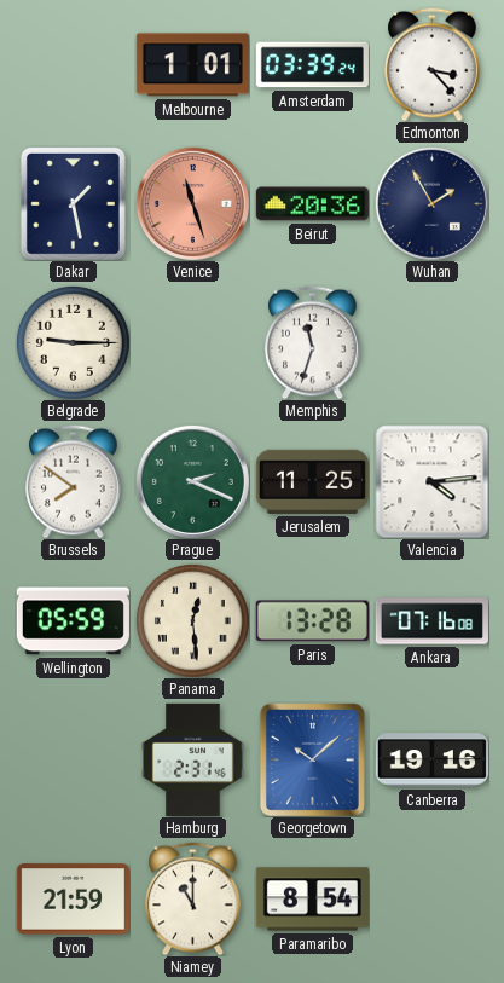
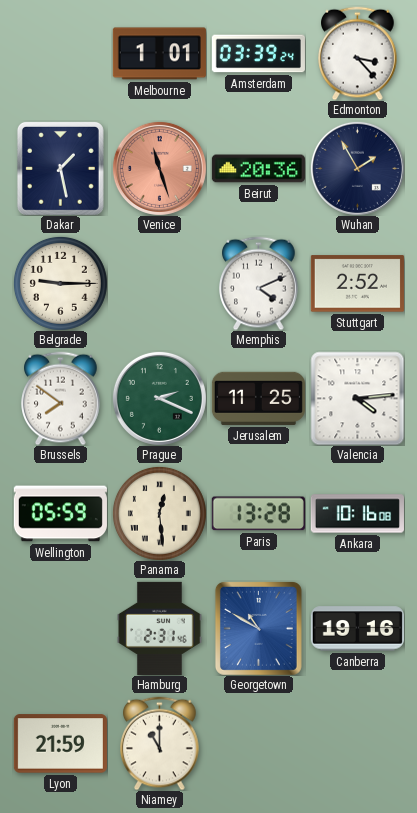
Memphis: 11:33 -> 4:11
Stuttgart: none -> 2:52
Ankara: 07:16 -> 10:16
Georgetown: 10:08 -> 10:50
Paramaribo: 8:54 -> none
